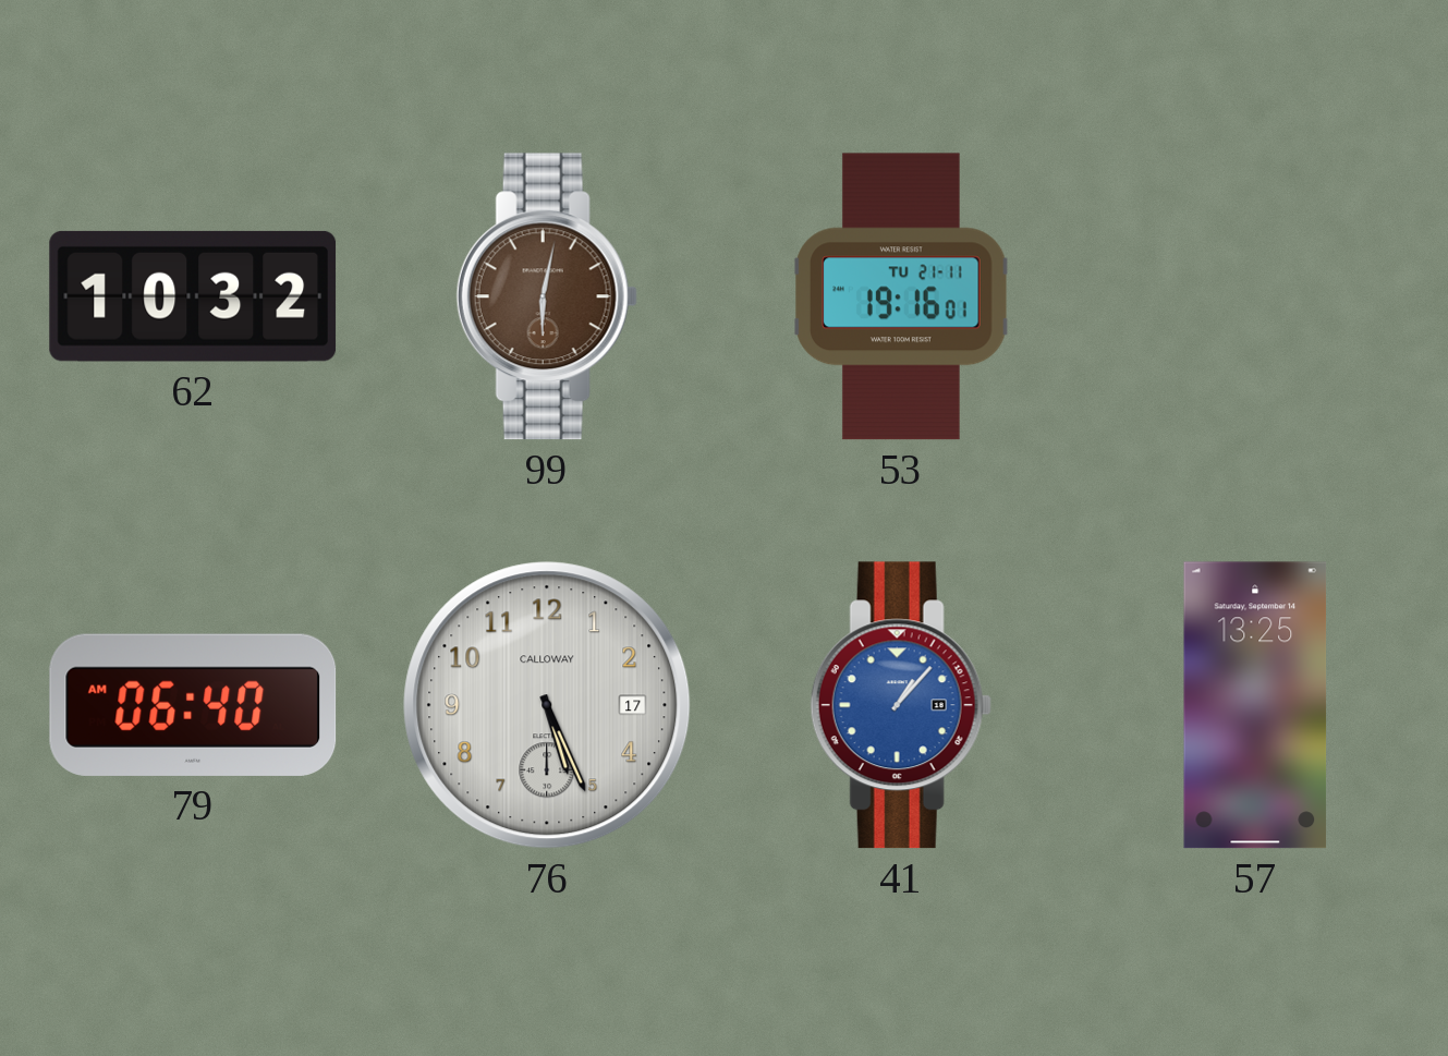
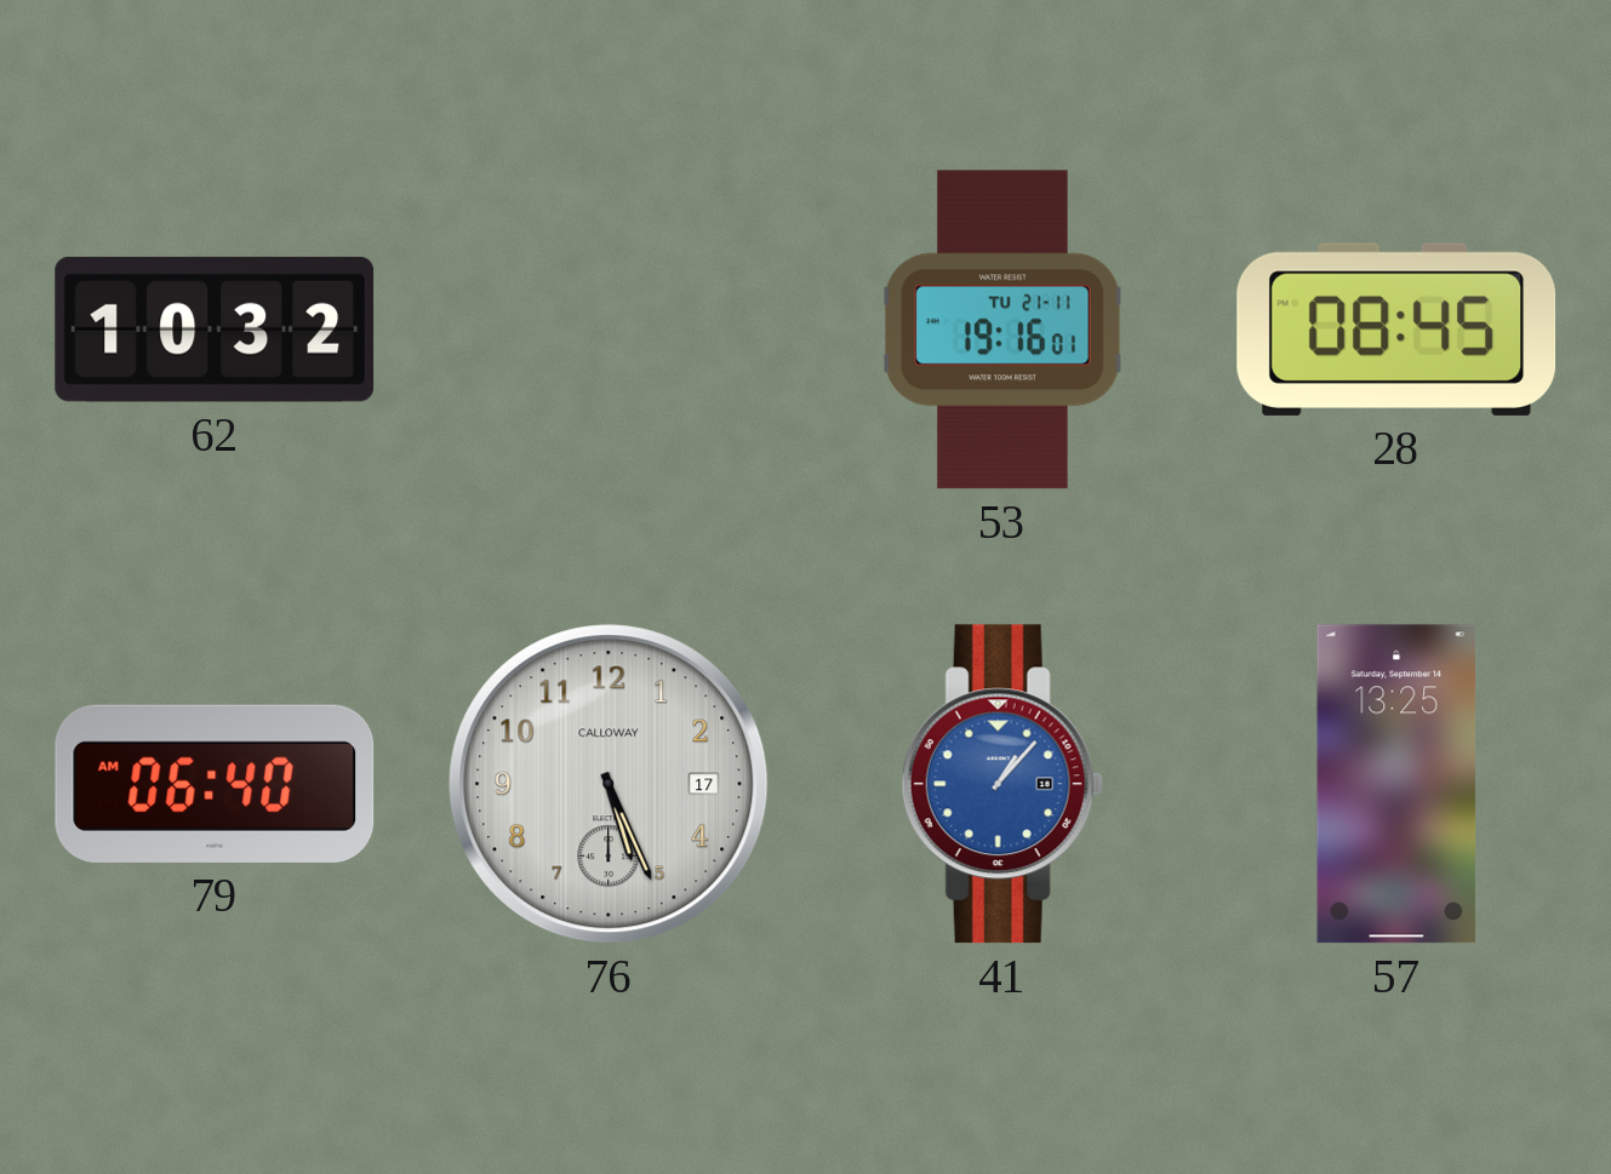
99: 6:02 -> none
28: none -> 08:45
